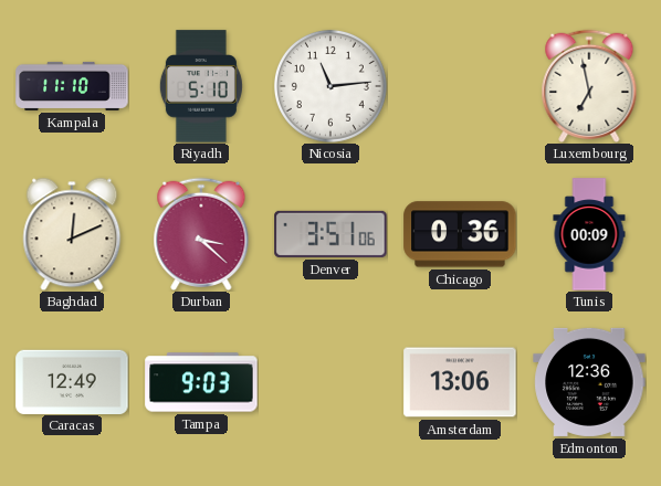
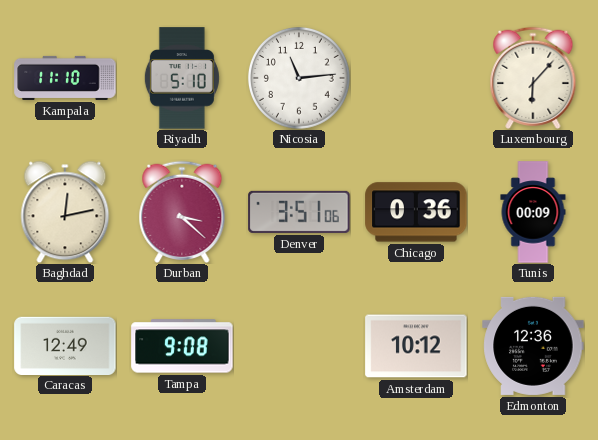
Luxembourg: 6:58 -> 6:07
Baghdad: 12:11 -> 12:13
Tampa: 9:03 -> 9:08
Amsterdam: 13:06 -> 10:12
